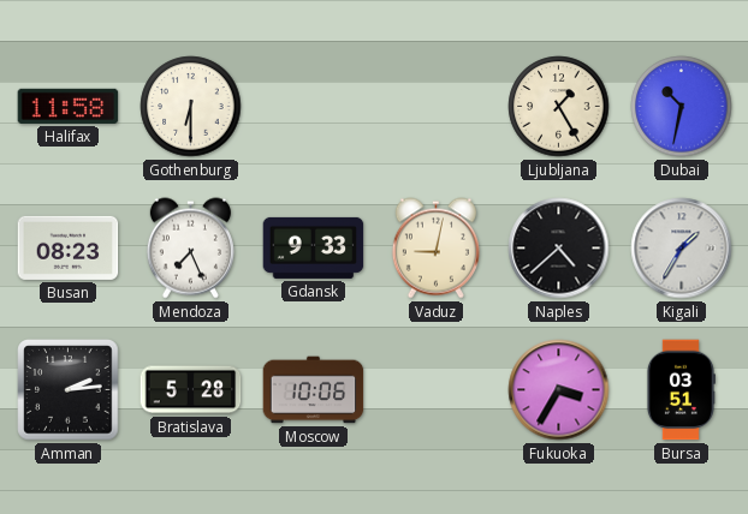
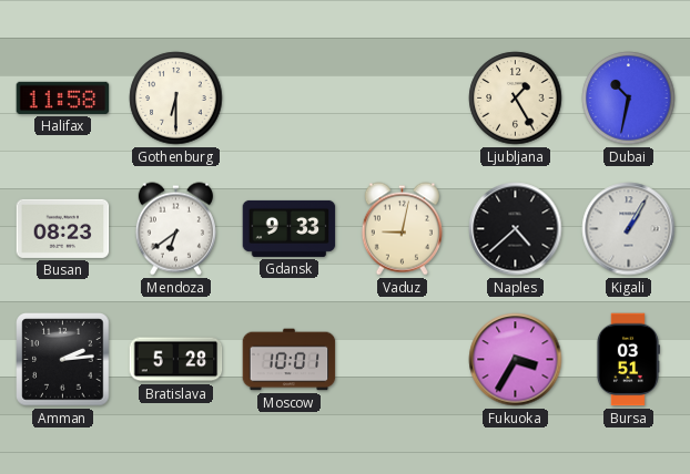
Mendoza: 7:26 -> 6:39
Kigali: 1:35 -> 1:05
Moscow: 10:06 -> 10:01
